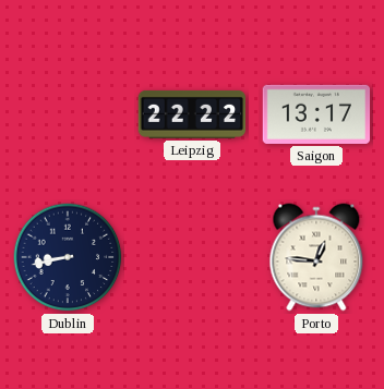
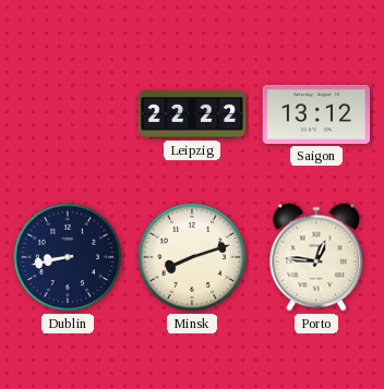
Saigon: 13:17 -> 13:12
Minsk: none -> 8:12
